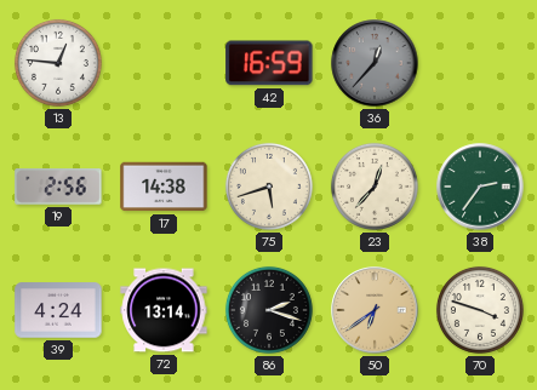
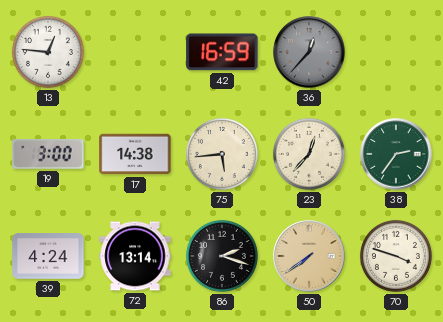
19: 2:56 -> 3:00
75: 5:42 -> 5:44
50: 6:39 -> 7:39
